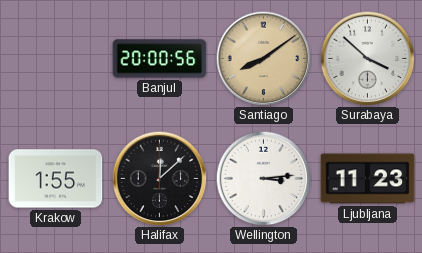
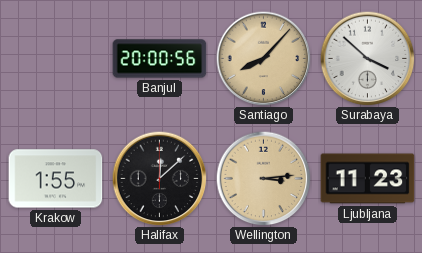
Santiago: 8:09 -> 8:07
Wellington dial: white -> champagne
